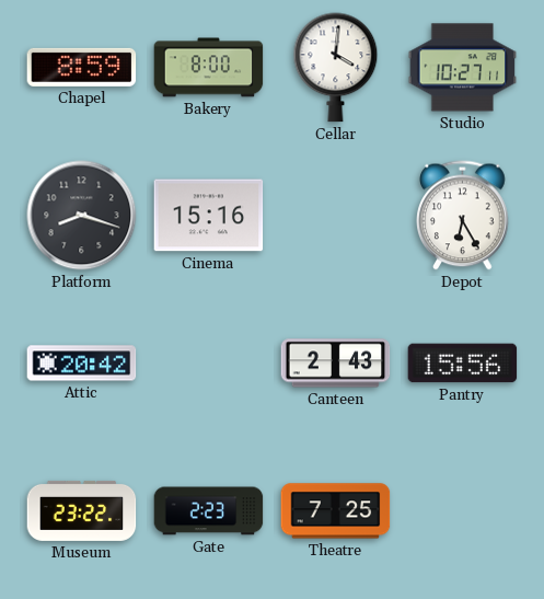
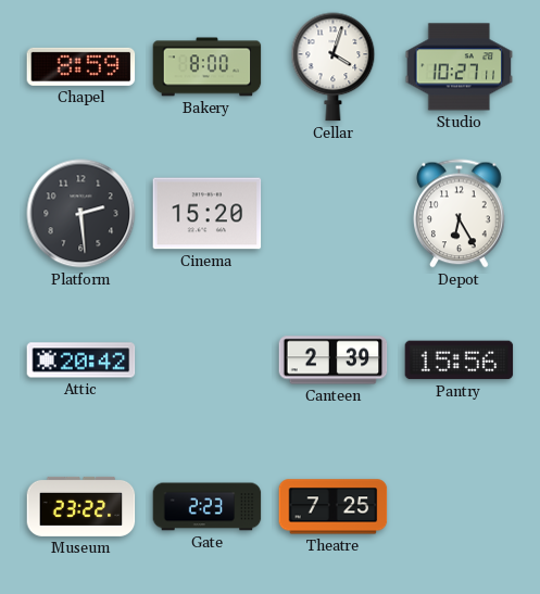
Cellar: 4:01 -> 4:03
Platform: 8:18 -> 2:29
Cinema: 15:16 -> 15:20
Canteen: 2:43 -> 2:39
